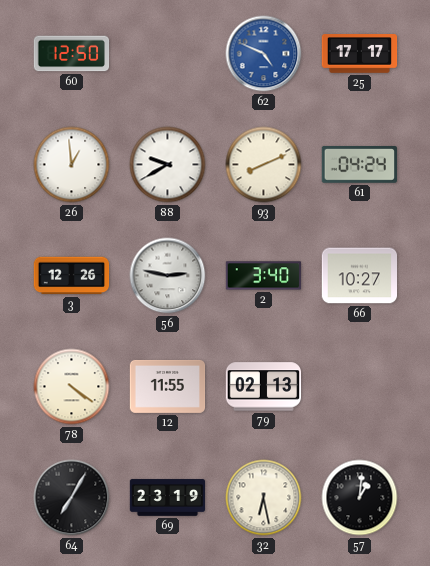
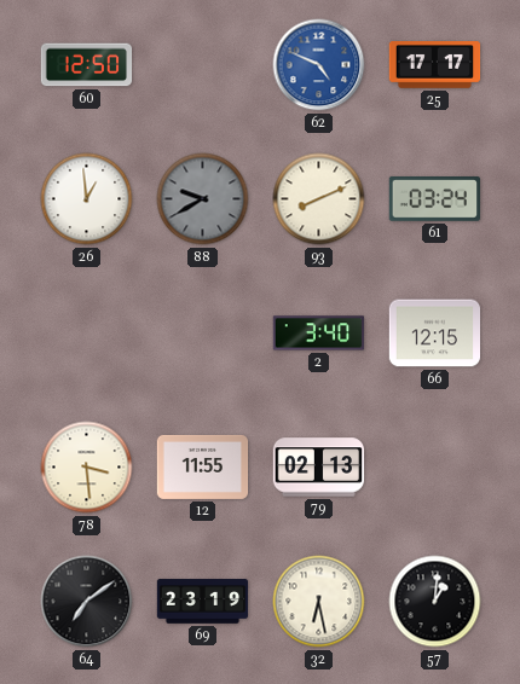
88 dial: white -> grey
61: 04:24 -> 03:24
3: 12:26 -> none
56: 2:47 -> none
66: 10:27 -> 12:15
78: 4:21 -> 3:29
64: 7:05 -> 7:09
